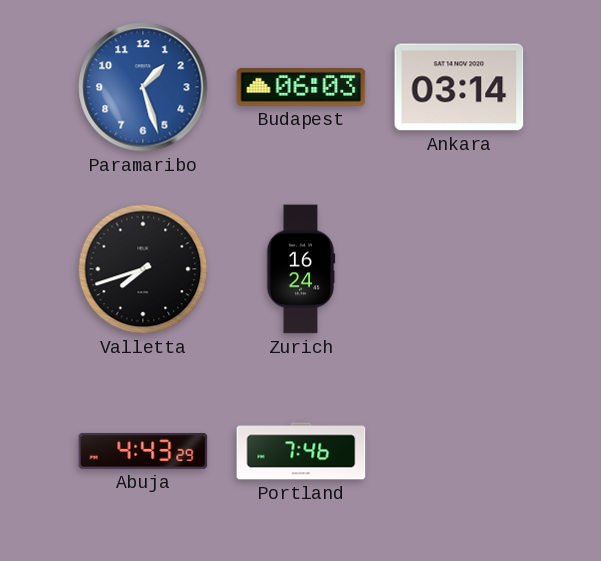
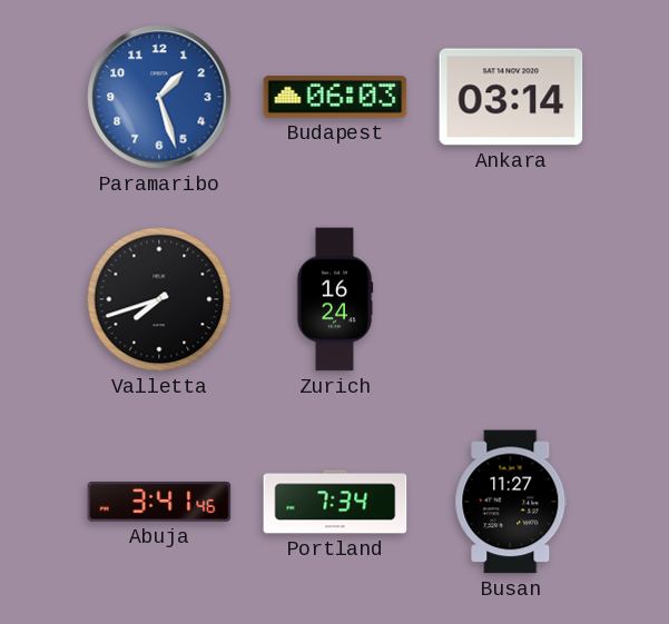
Abuja: 4:43 -> 3:41
Portland: 7:46 -> 7:34
Busan: none -> 11:27
